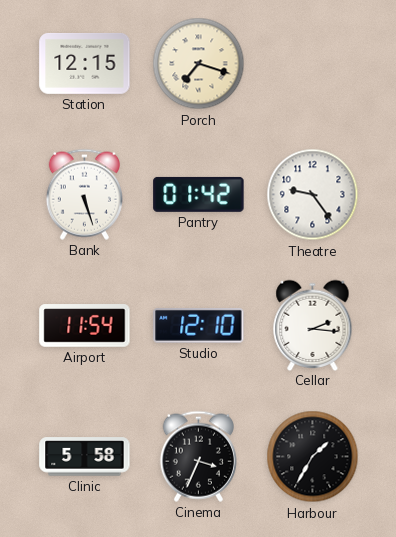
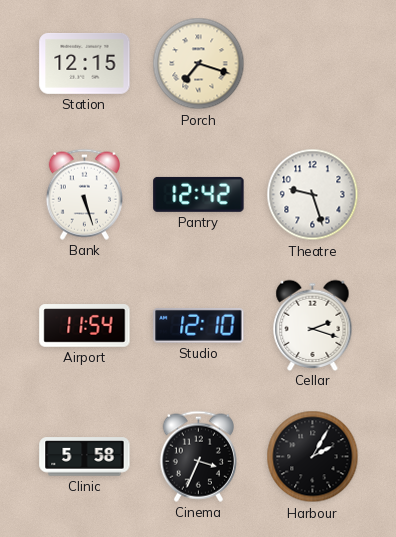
Pantry: 01:42 -> 12:42
Theatre: 9:24 -> 9:27
Cellar: 2:16 -> 2:18
Harbour: 1:35 -> 2:05
